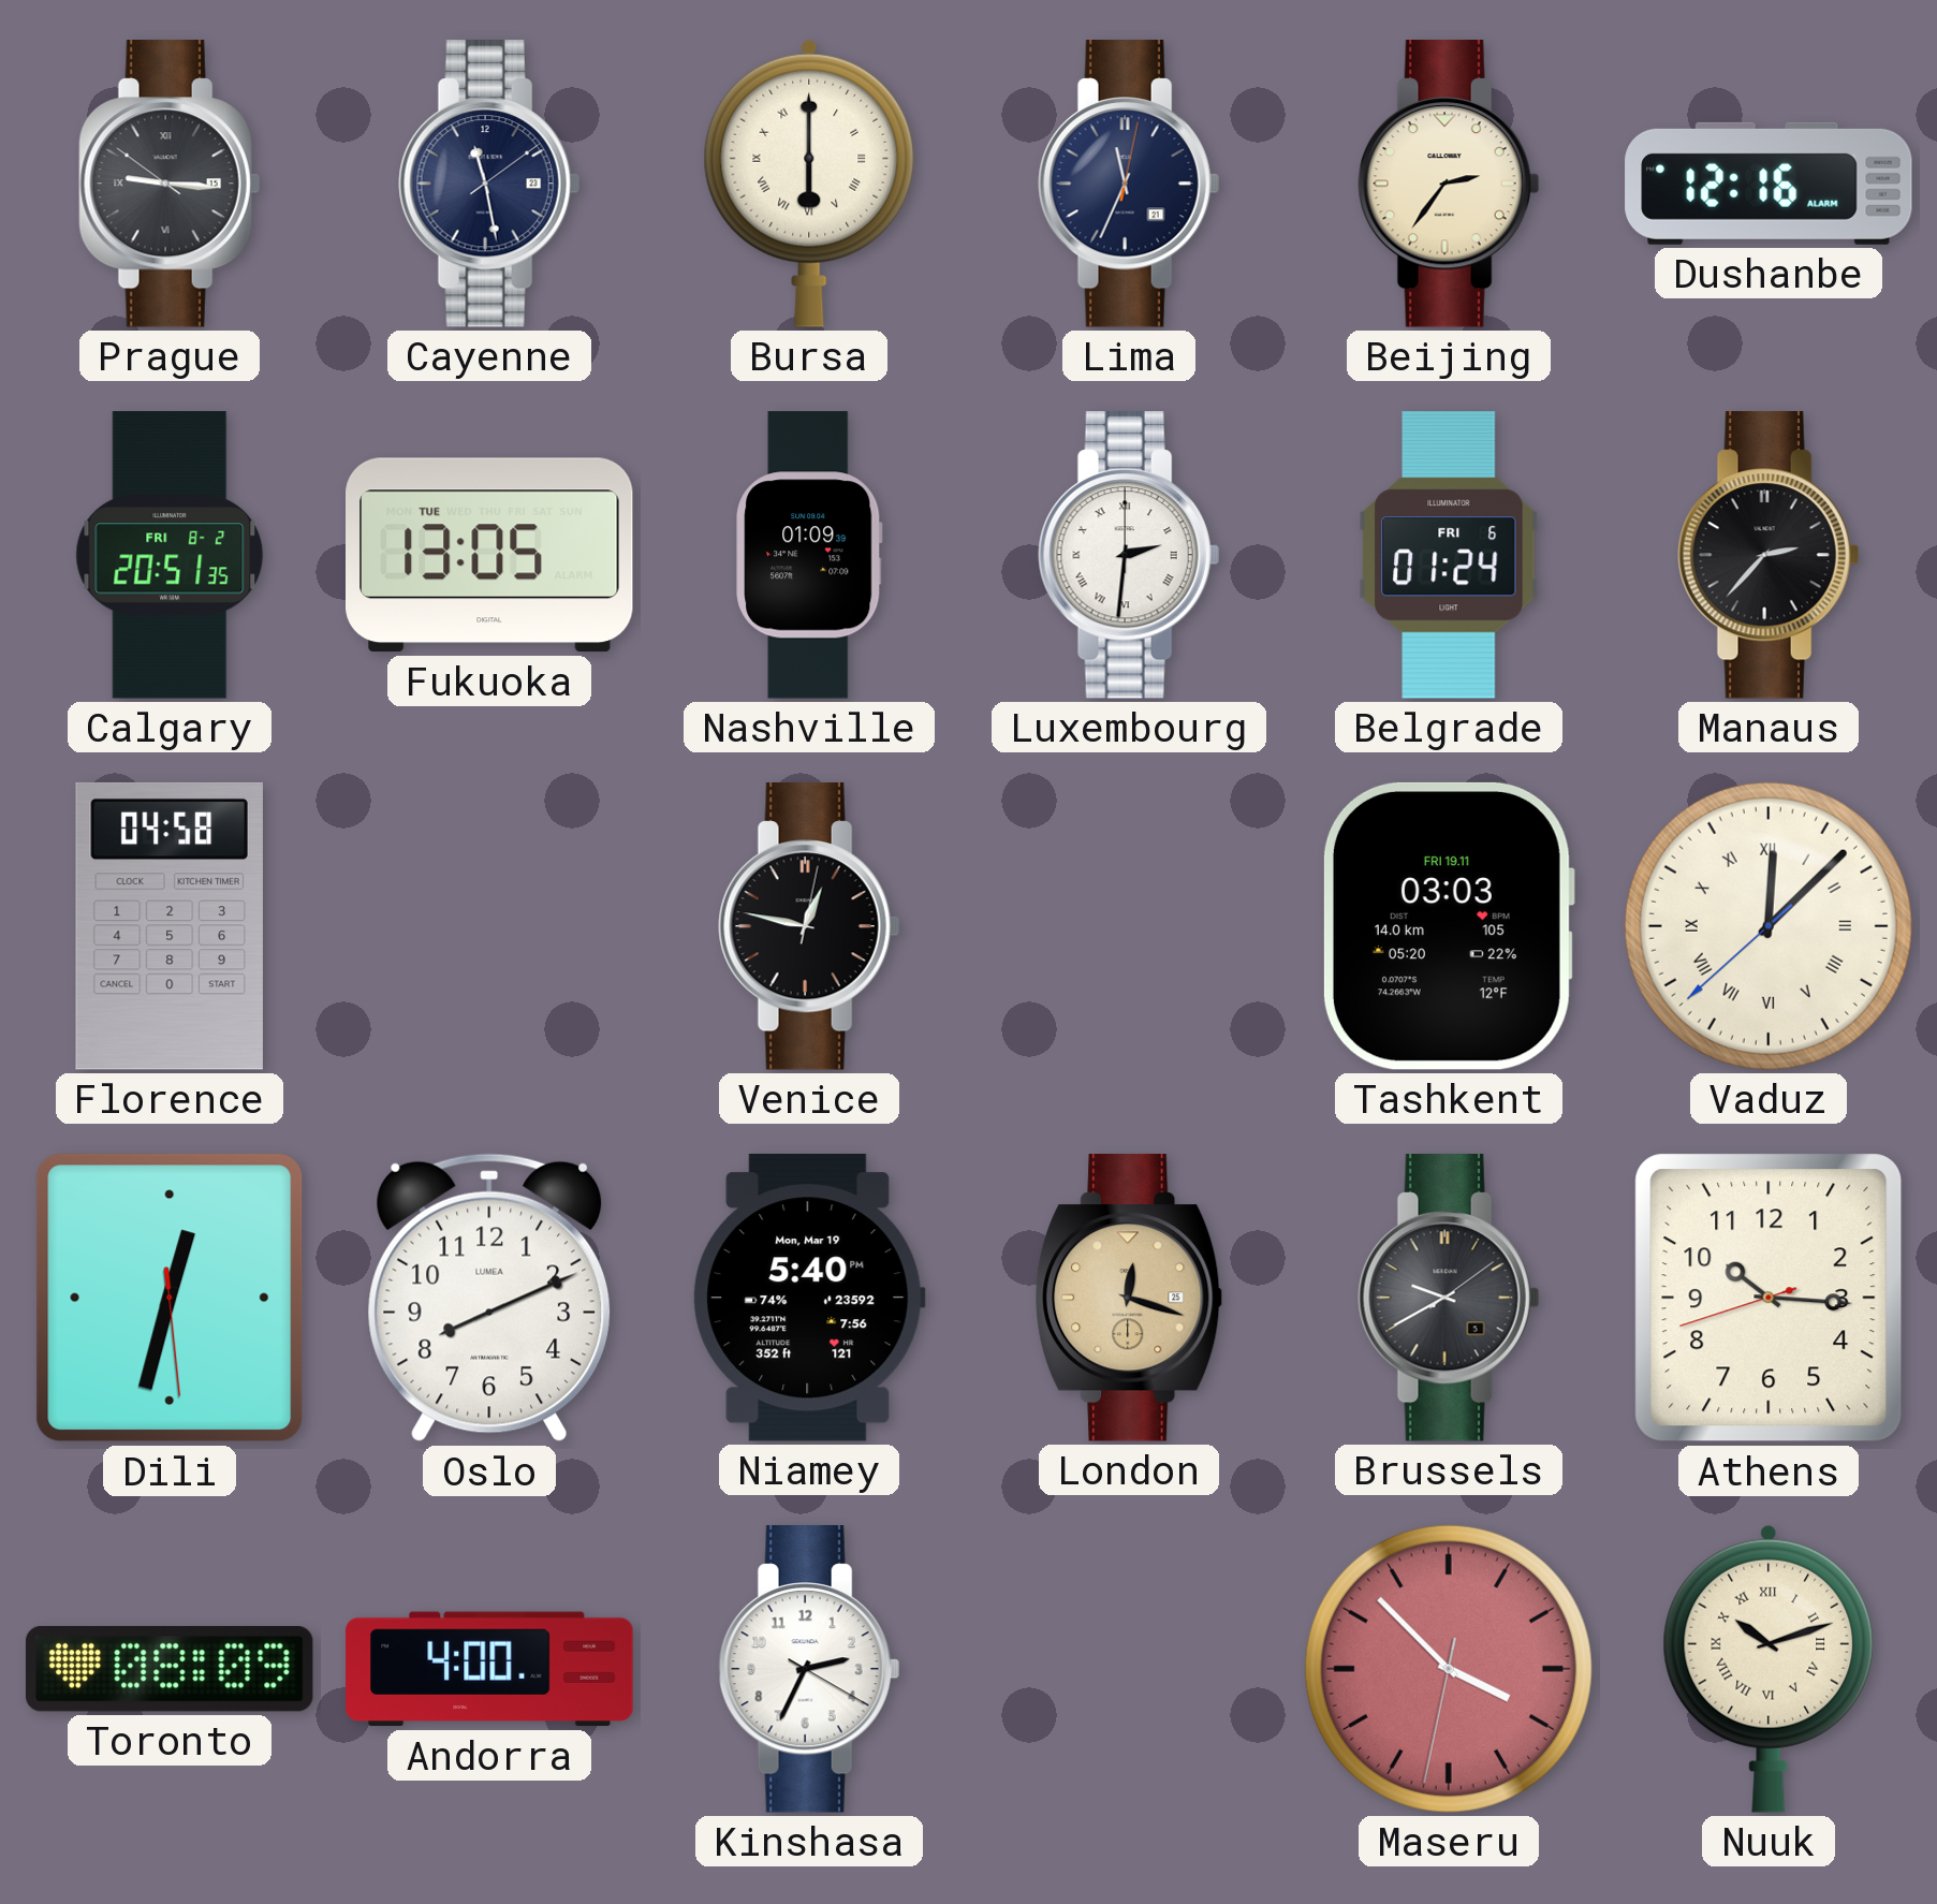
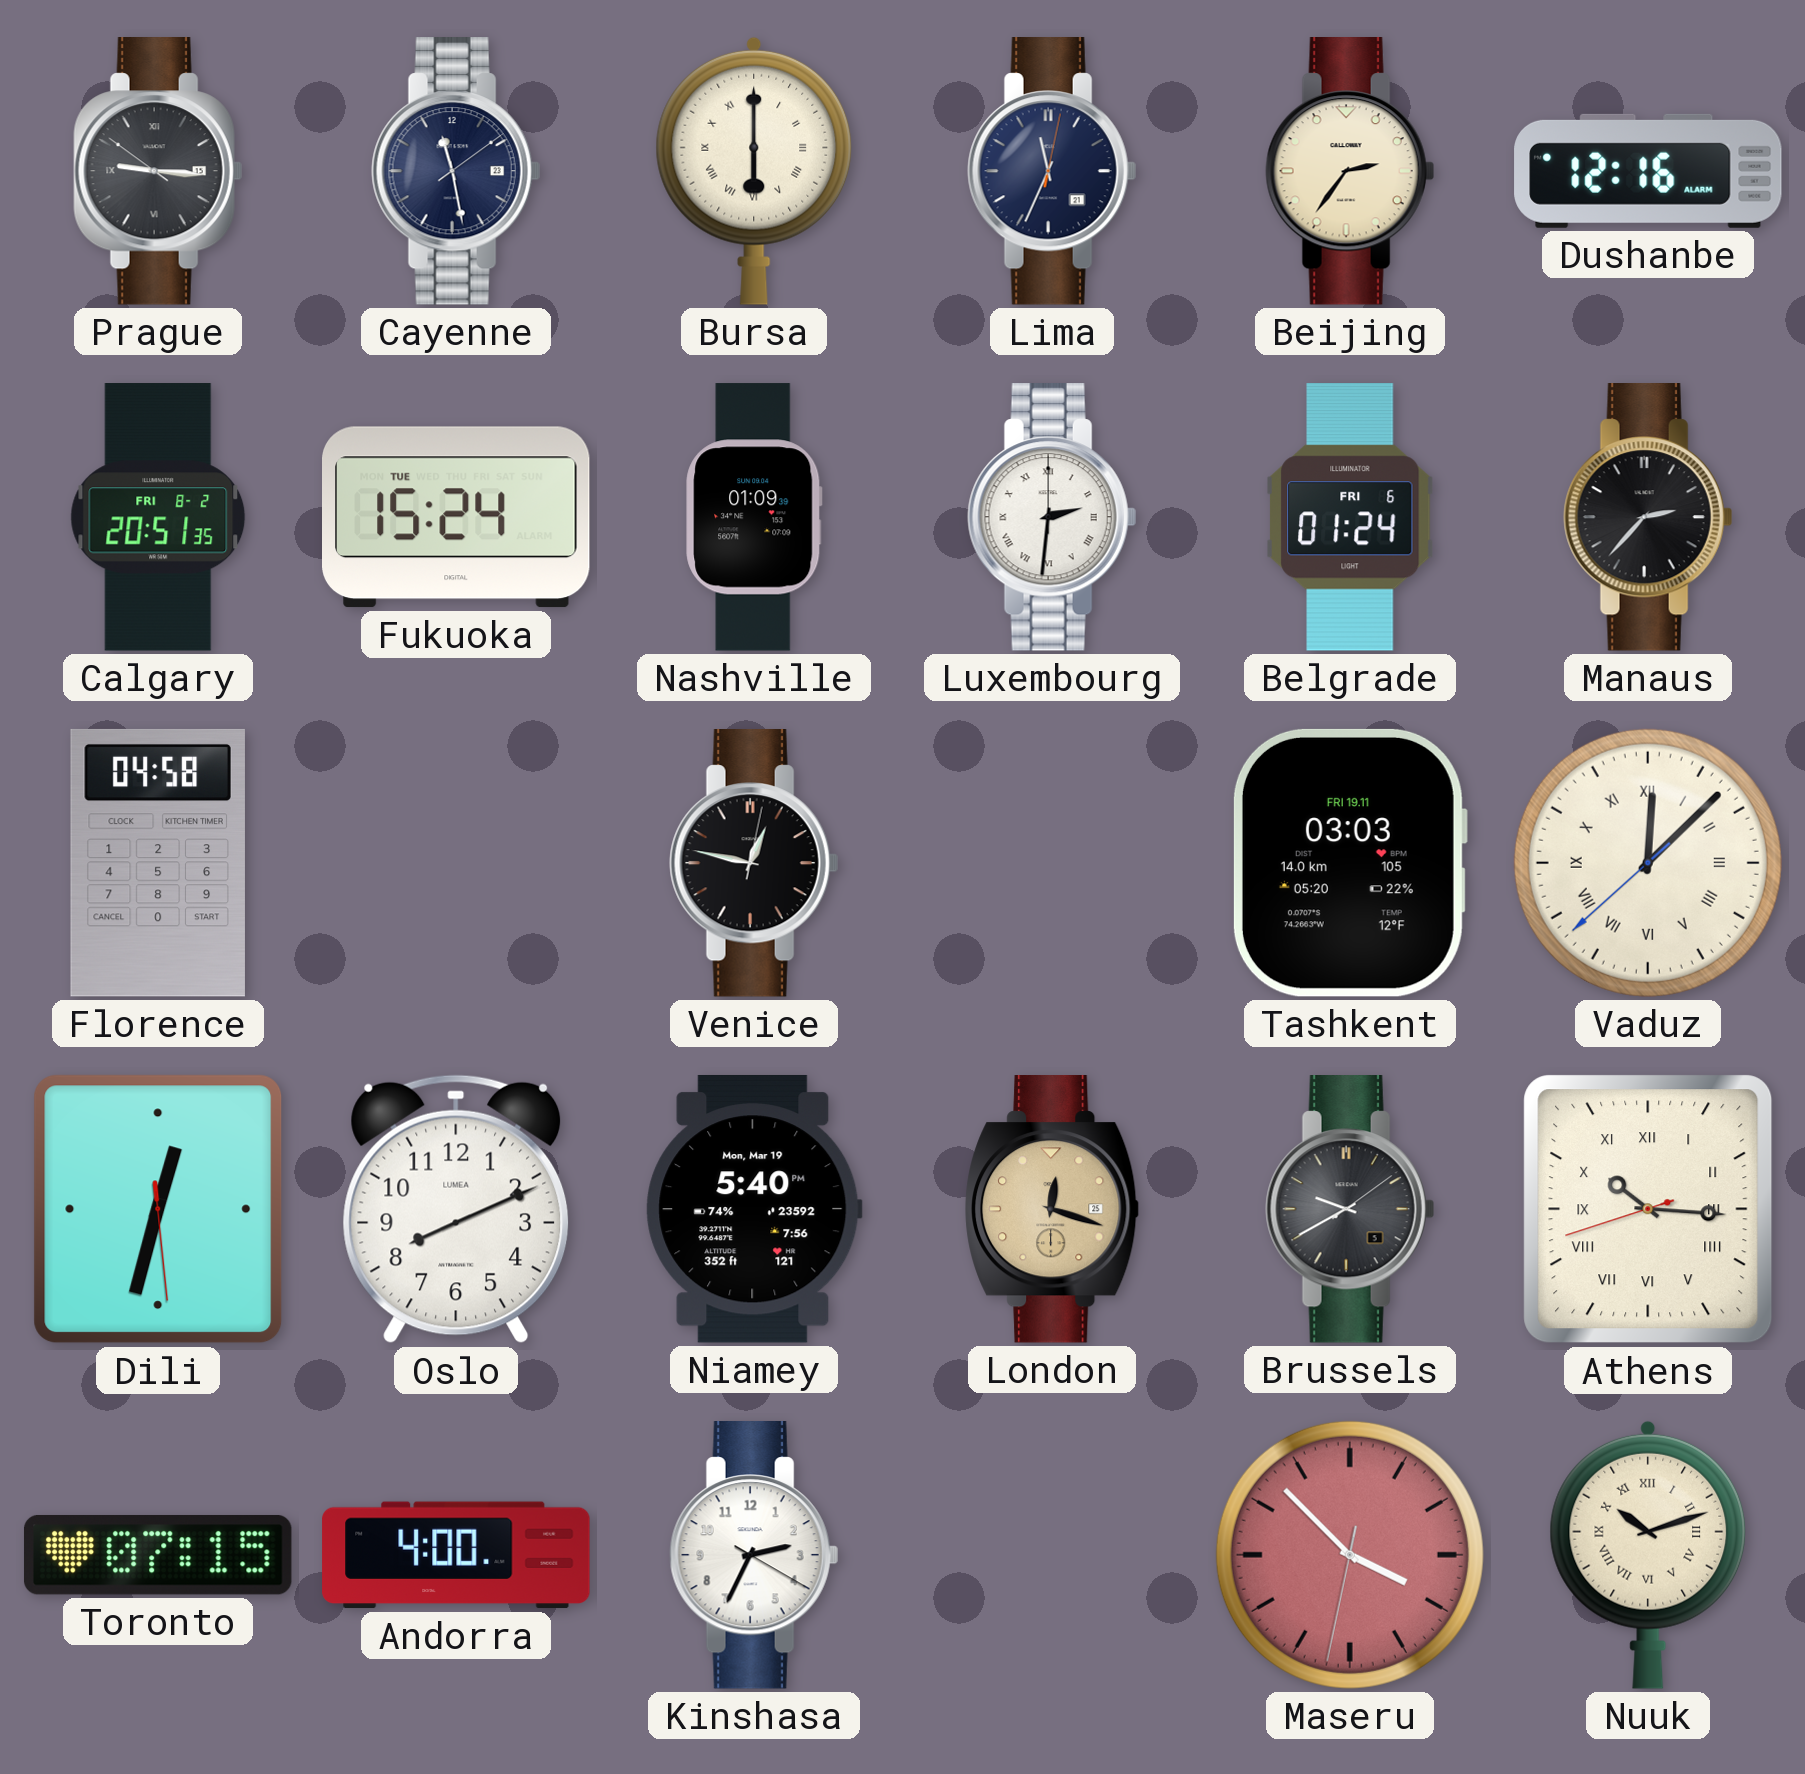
Fukuoka: 13:05 -> 15:24
Athens numerals: Arabic -> Roman
Toronto: 08:09 -> 07:15
